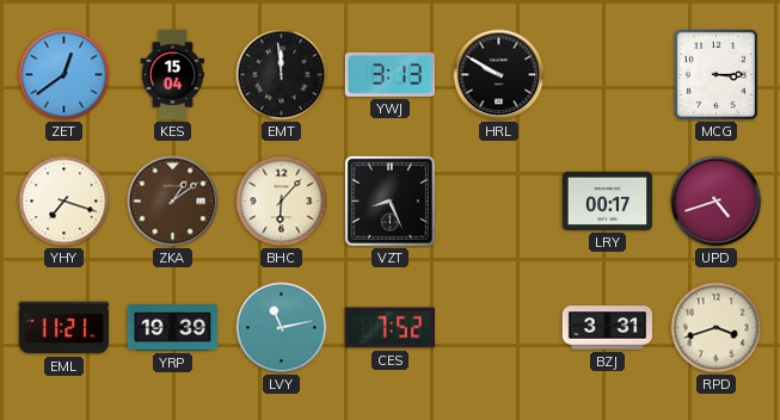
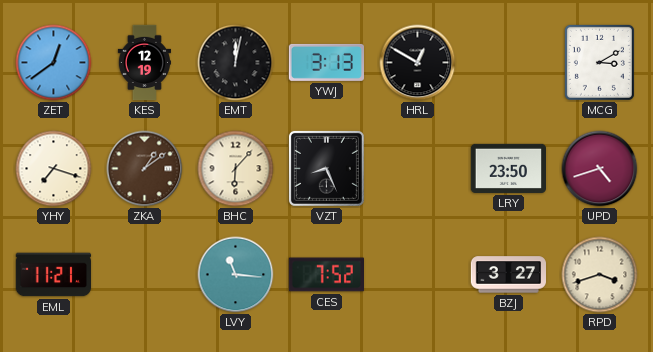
KES: 15:04 -> 12:19
EMT: 11:59 -> 12:02
HRL: 9:50 -> 12:50
MCG: 3:15 -> 3:10
LRY: 00:17 -> 23:50
YRP: 19:39 -> none
LVY: 11:13 -> 11:16
BZJ: 3:31 -> 3:27
